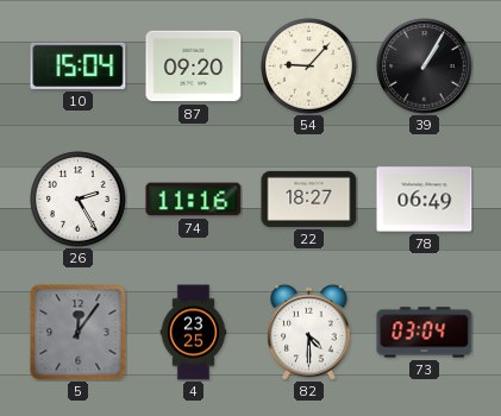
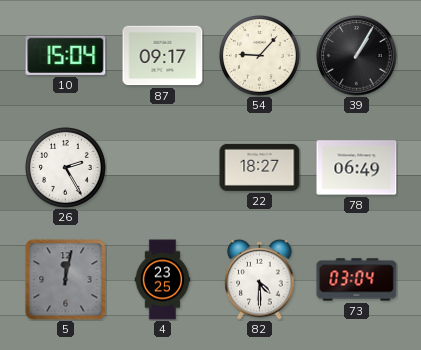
87: 09:20 -> 09:17
74: 11:16 -> none
5: 12:06 -> 12:02
